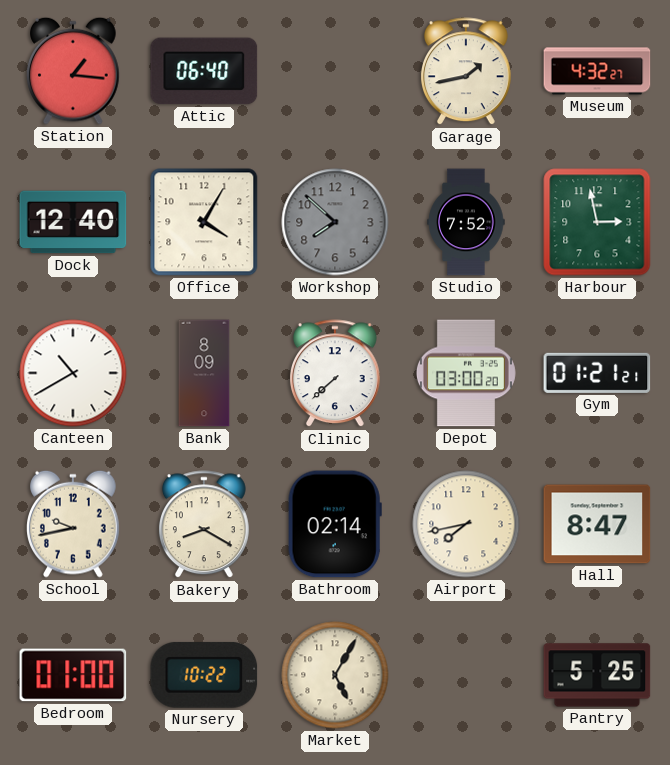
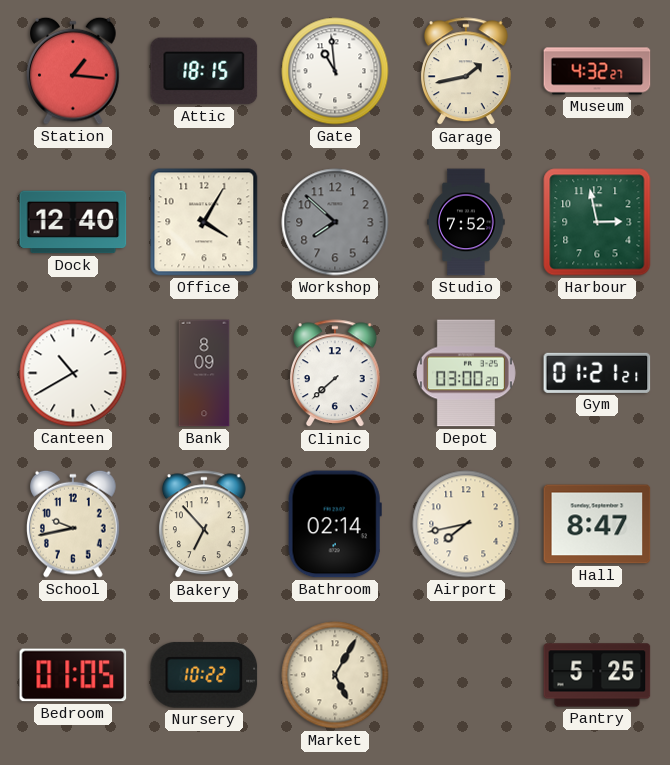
Attic: 06:40 -> 18:15
Gate: none -> 10:59
Bakery: 8:20 -> 6:53
Bedroom: 01:00 -> 01:05
